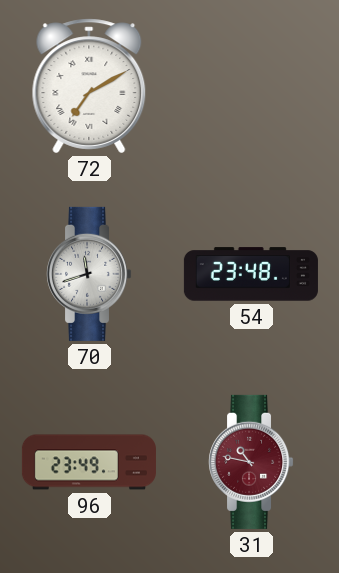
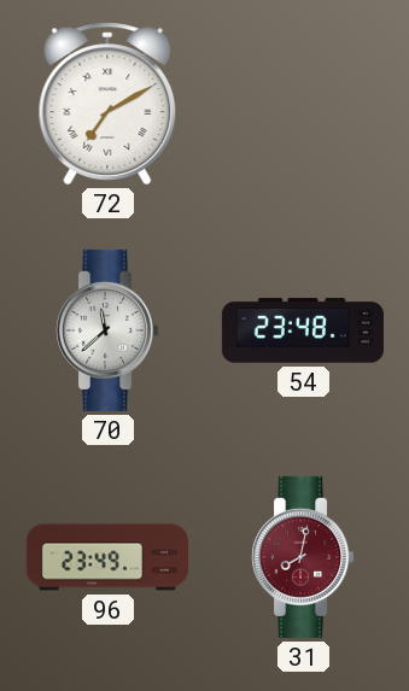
70: 11:42 -> 11:38
31: 10:47 -> 8:02
